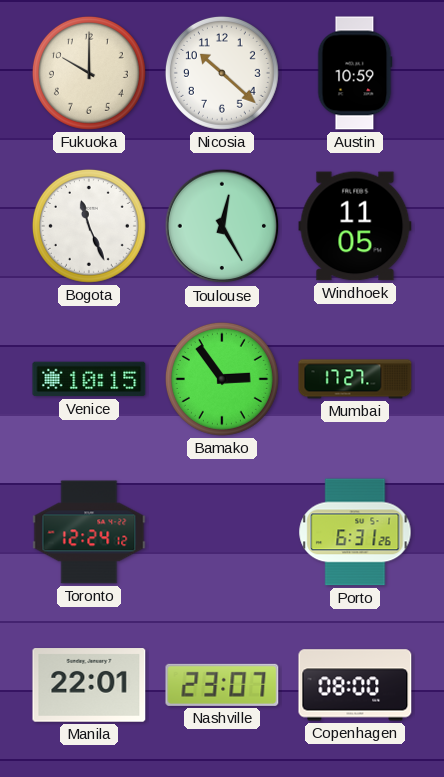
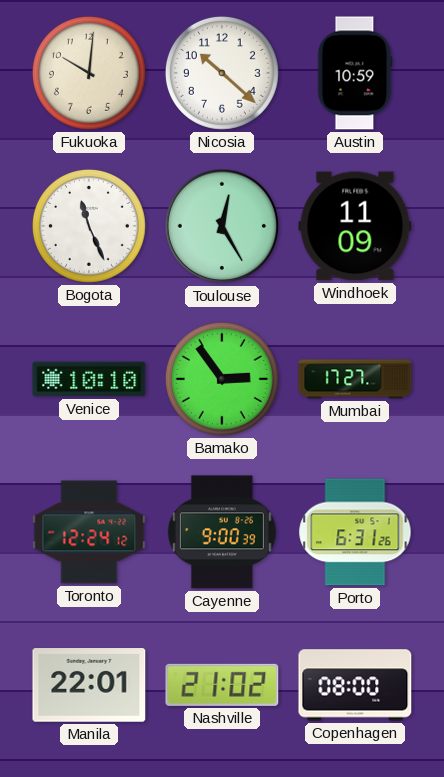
Fukuoka: 10:00 -> 10:01
Windhoek: 11:05 -> 11:09
Venice: 10:15 -> 10:10
Cayenne: none -> 9:00
Nashville: 23:07 -> 21:02
